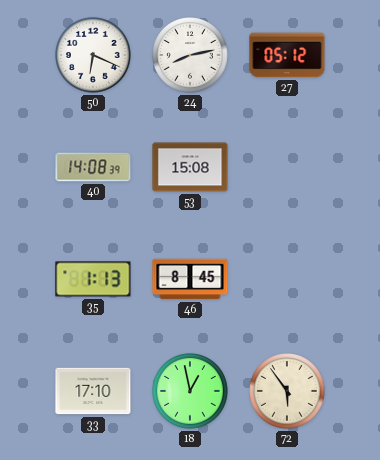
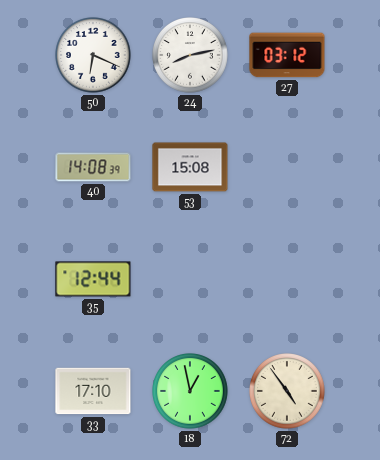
27: 05:12 -> 03:12
35: 1:13 -> 12:44
46: 8:45 -> none
72: 5:54 -> 4:54
